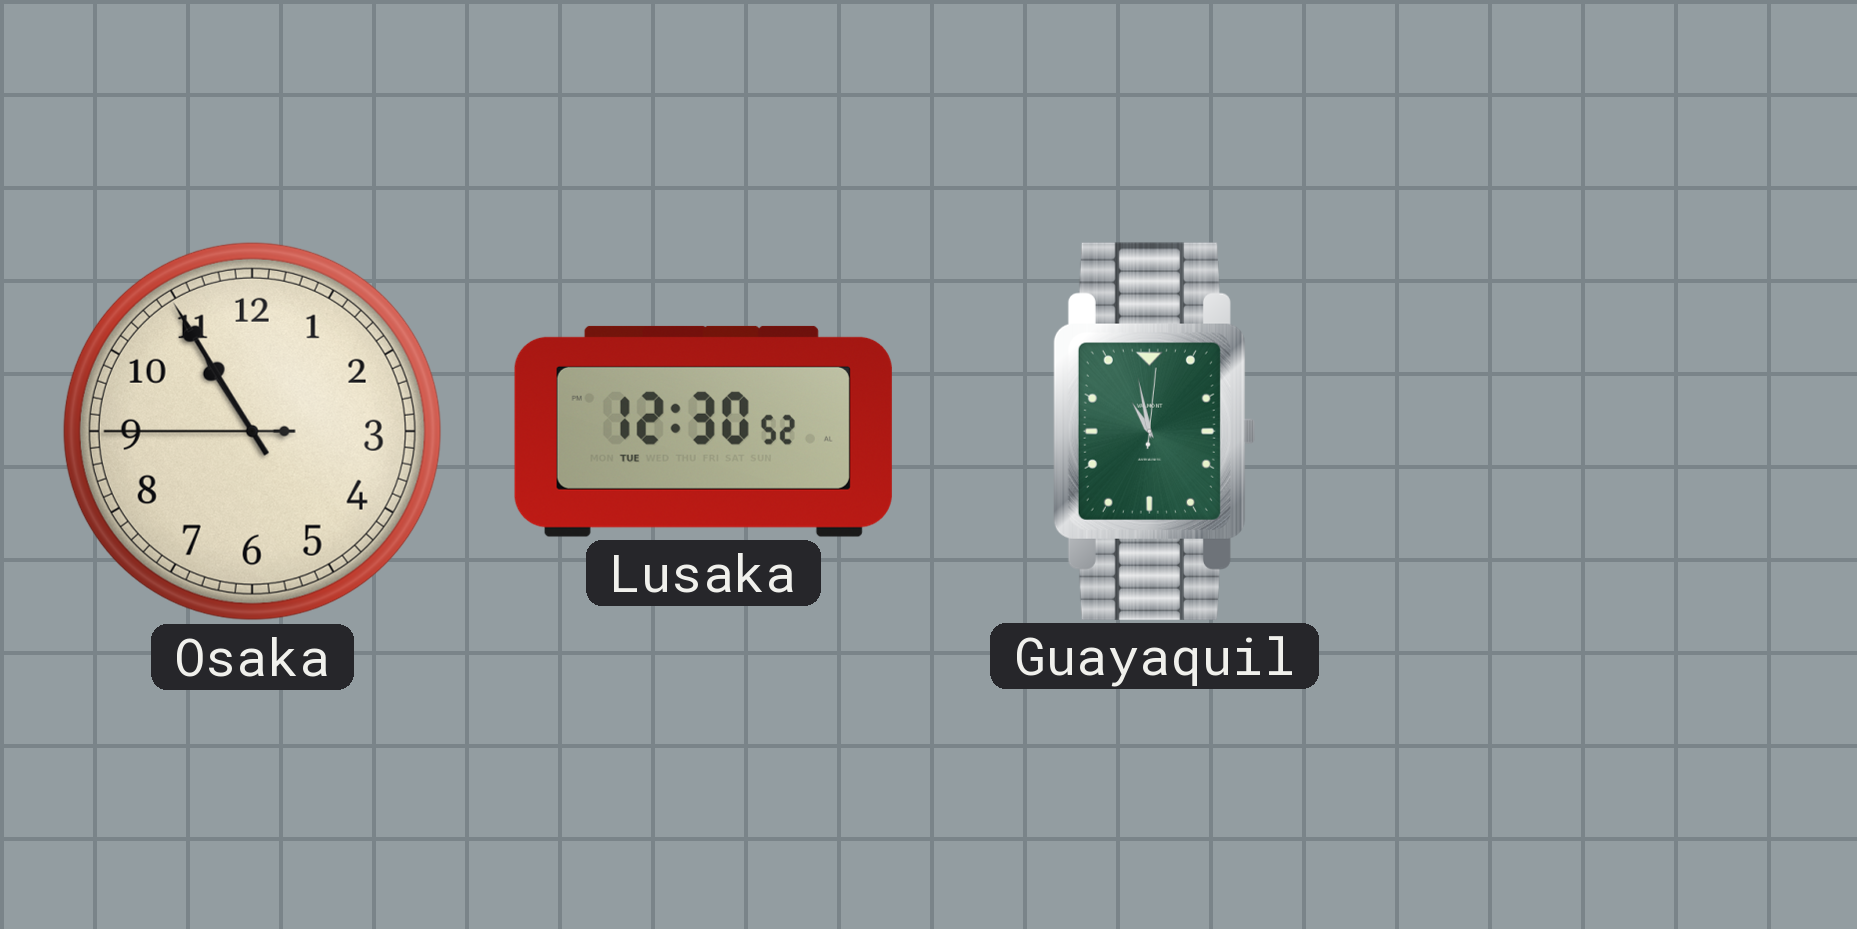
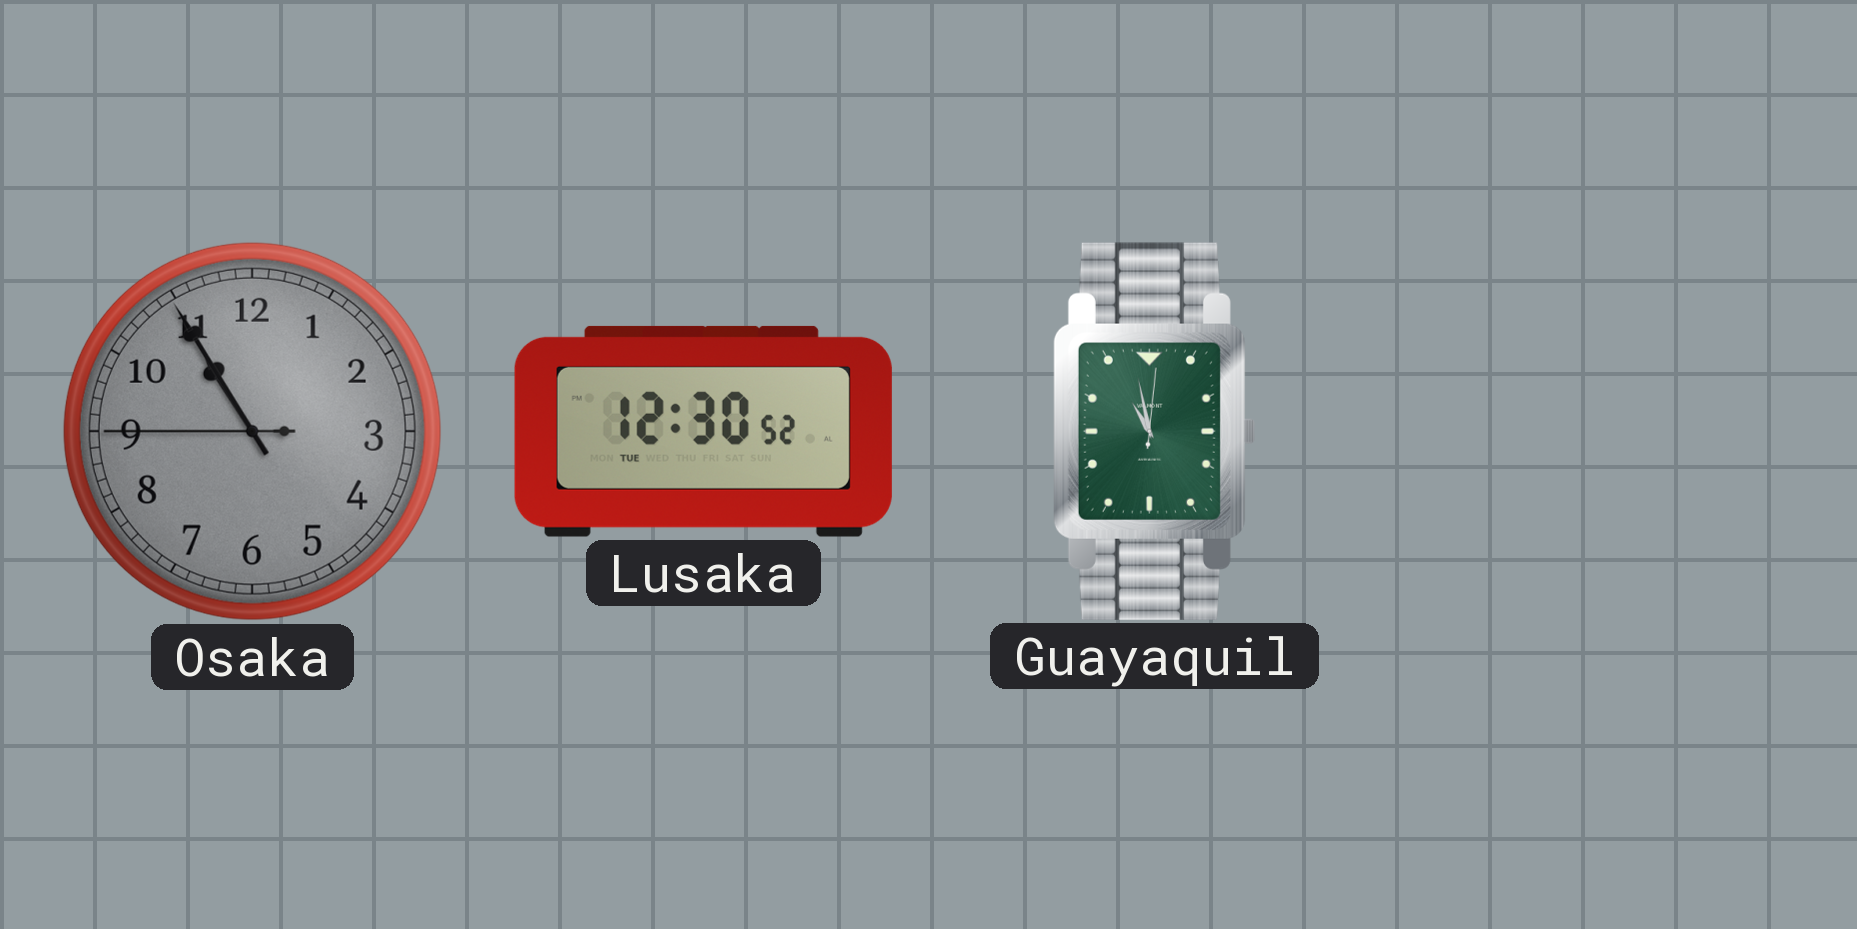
Osaka dial: cream -> grey
